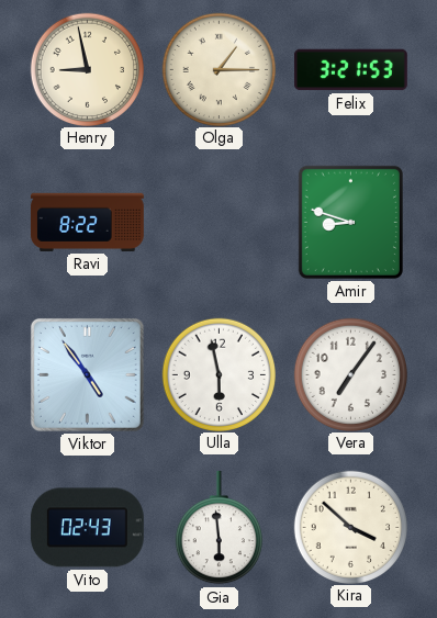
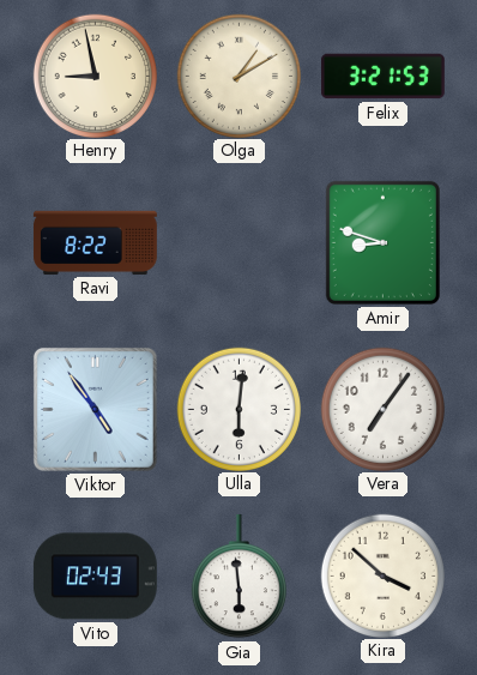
Olga: 1:15 -> 1:10
Ulla: 5:58 -> 6:01
